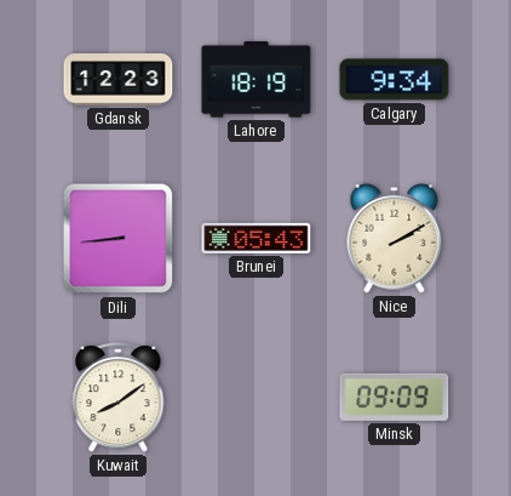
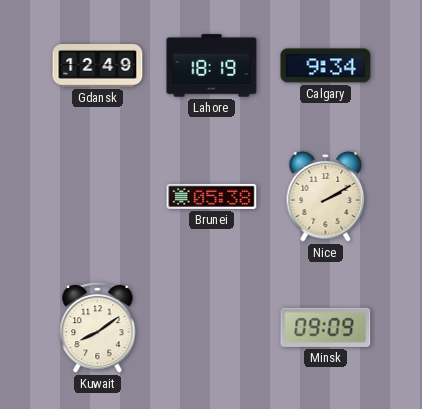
Gdansk: 12:23 -> 12:49
Dili: 8:44 -> none
Brunei: 05:43 -> 05:38
